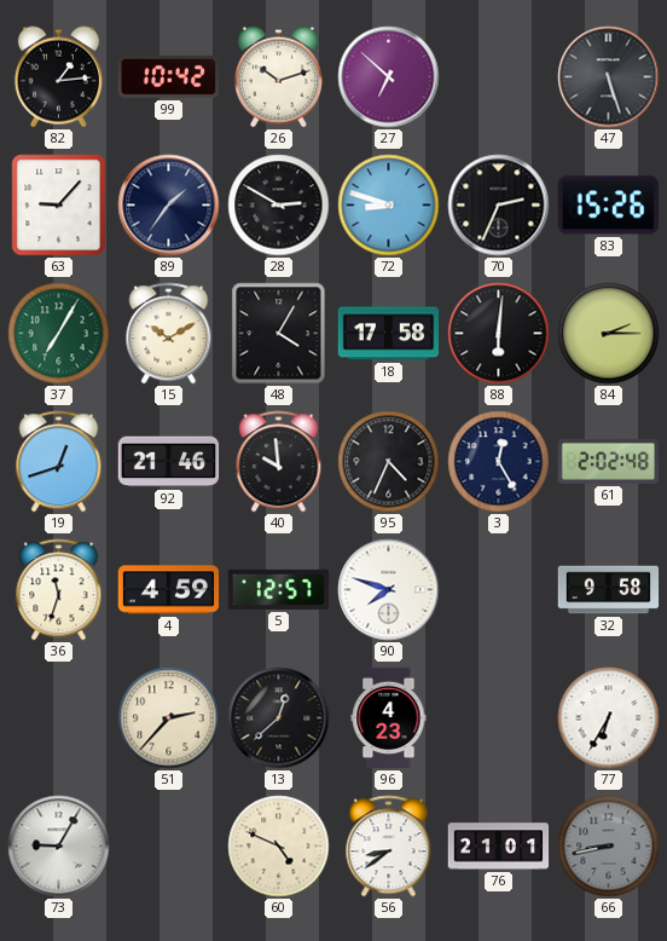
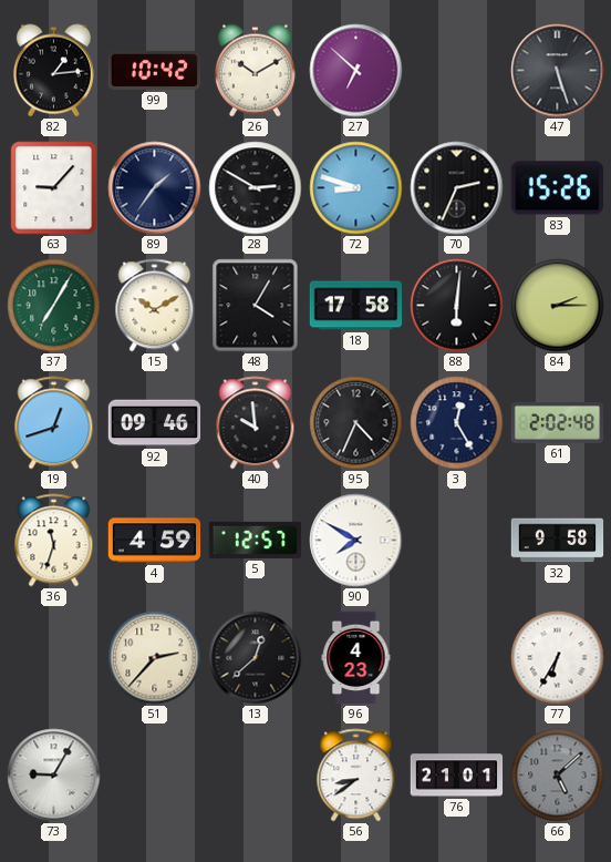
26: 10:12 -> 10:10
92: 21:46 -> 09:46
90: 7:48 -> 7:50
60: 4:49 -> none
66: 8:43 -> 5:08
